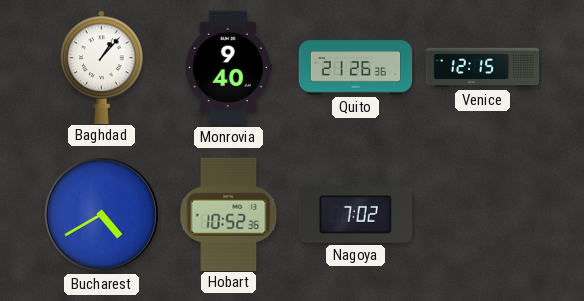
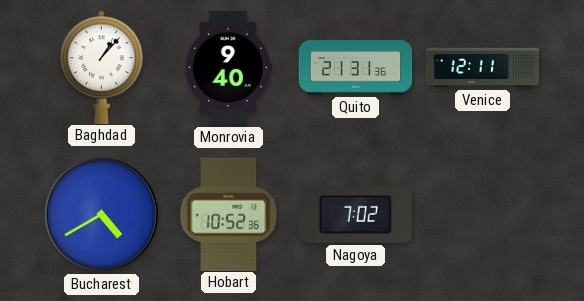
Quito: 21:26 -> 21:31
Venice: 12:15 -> 12:11
